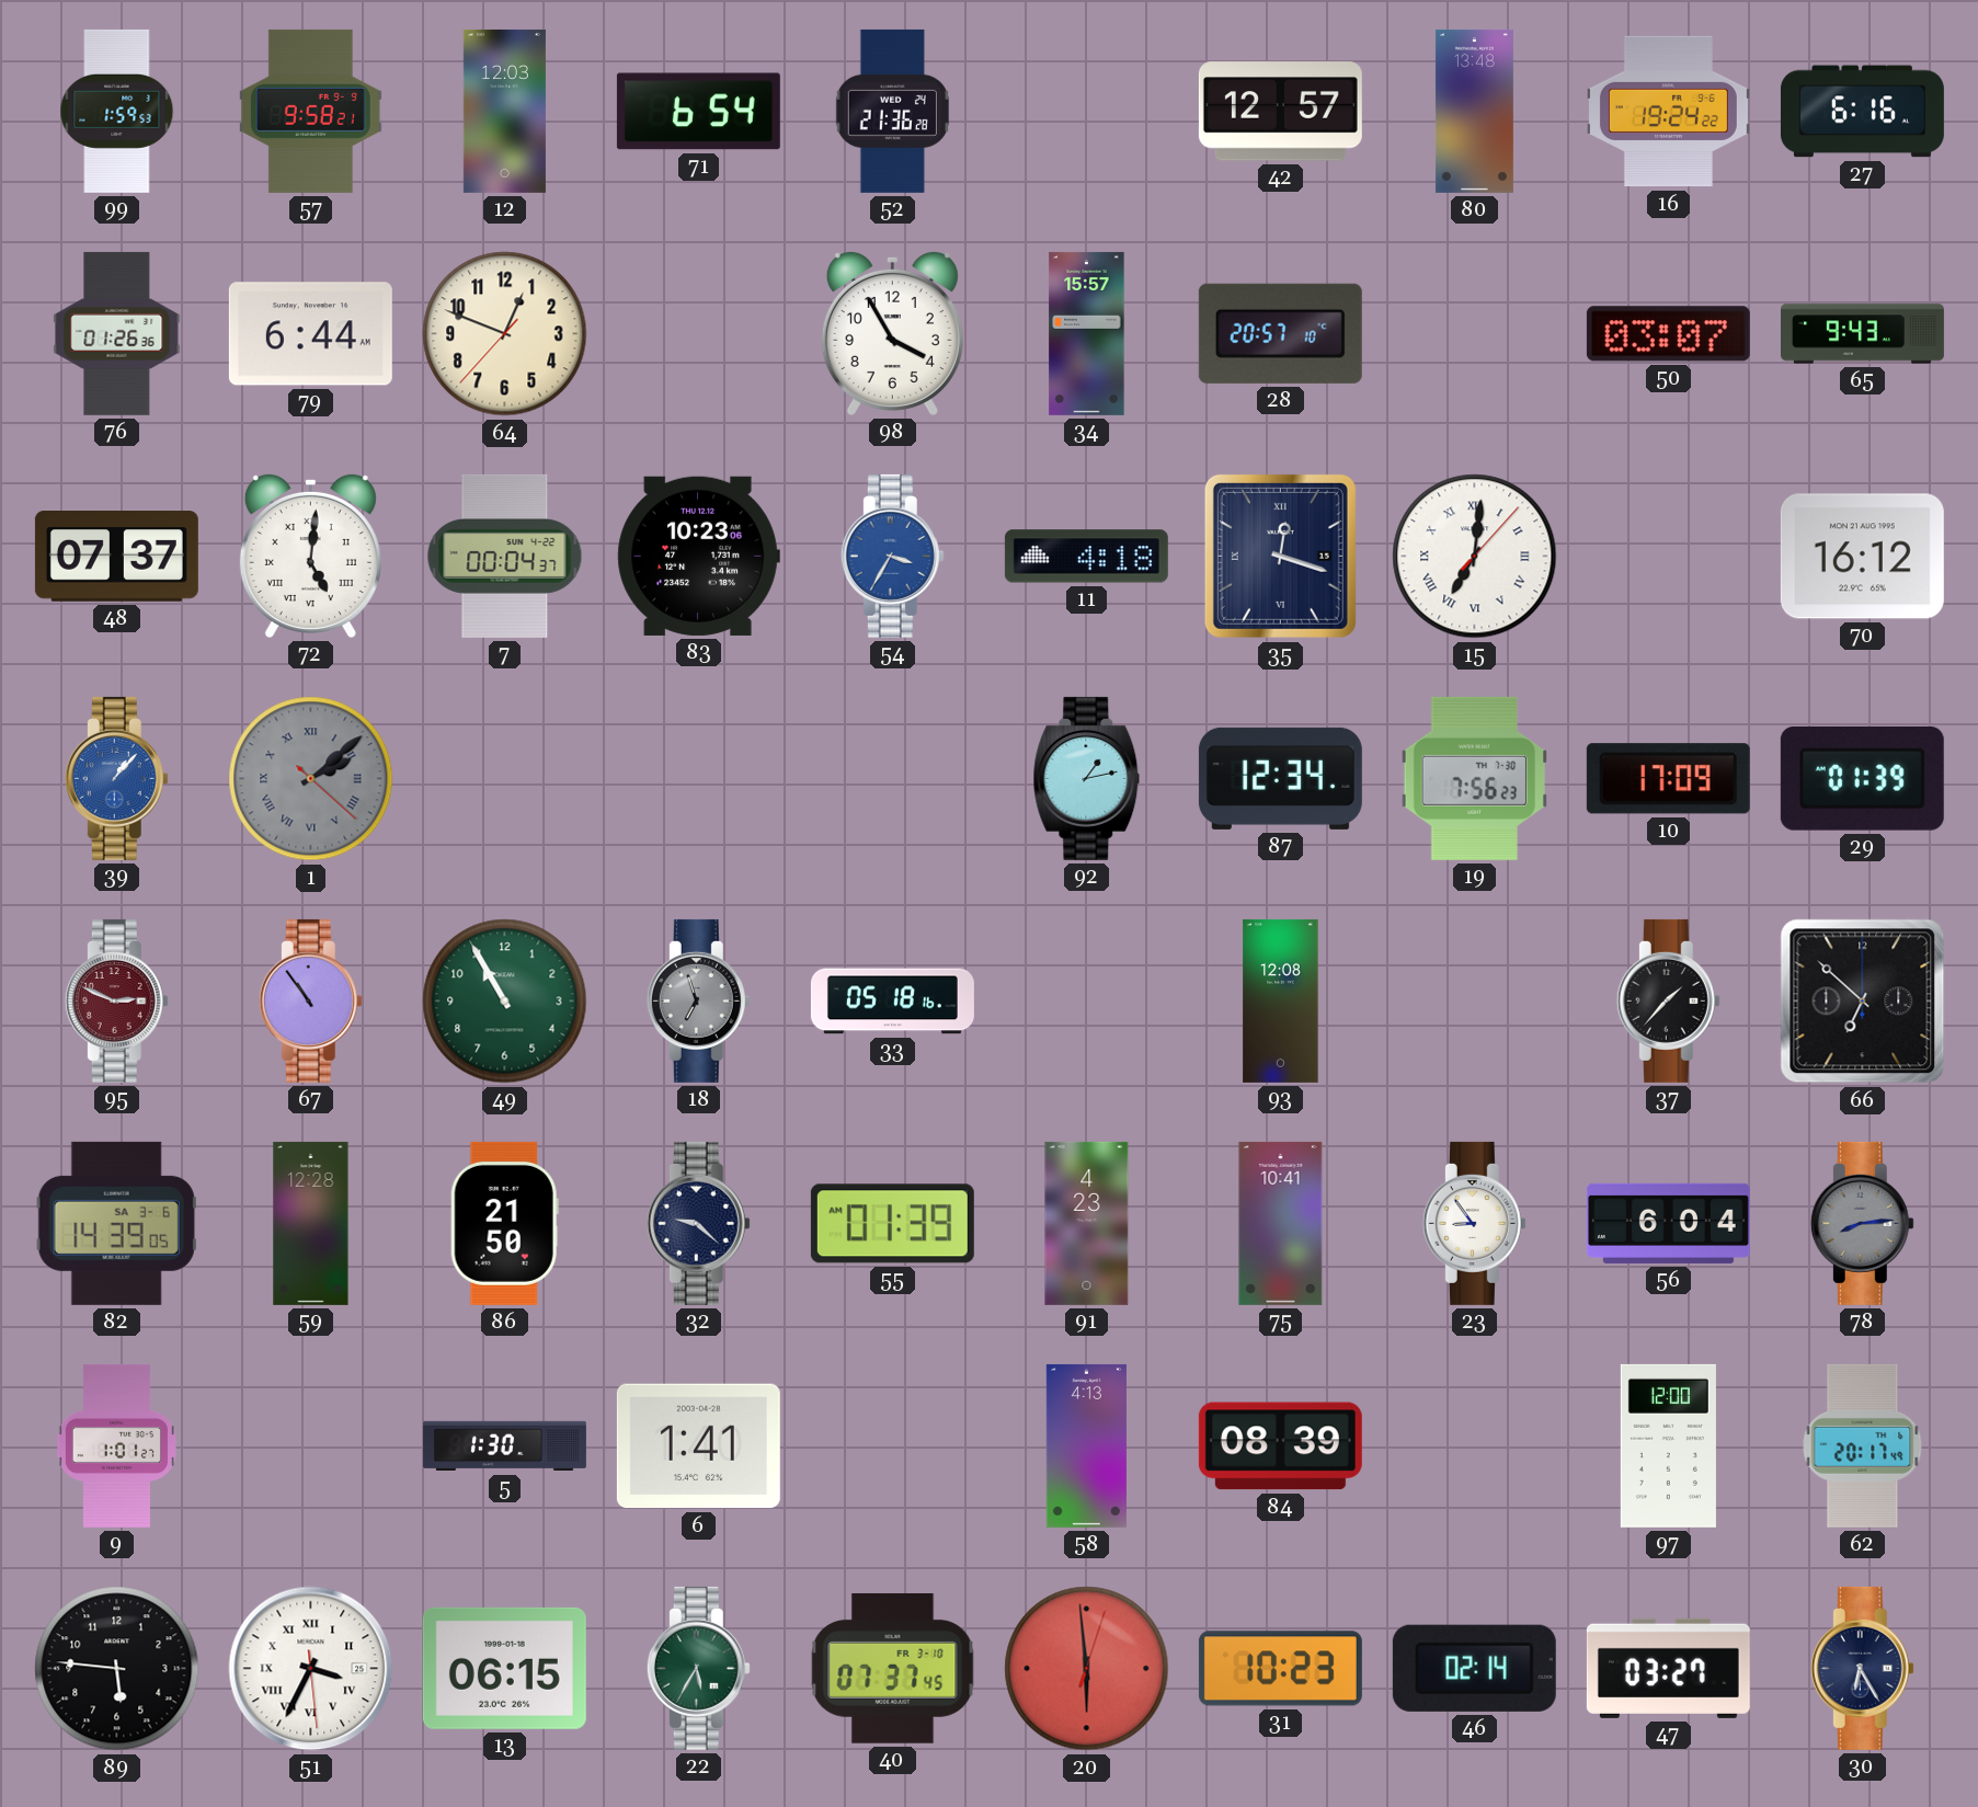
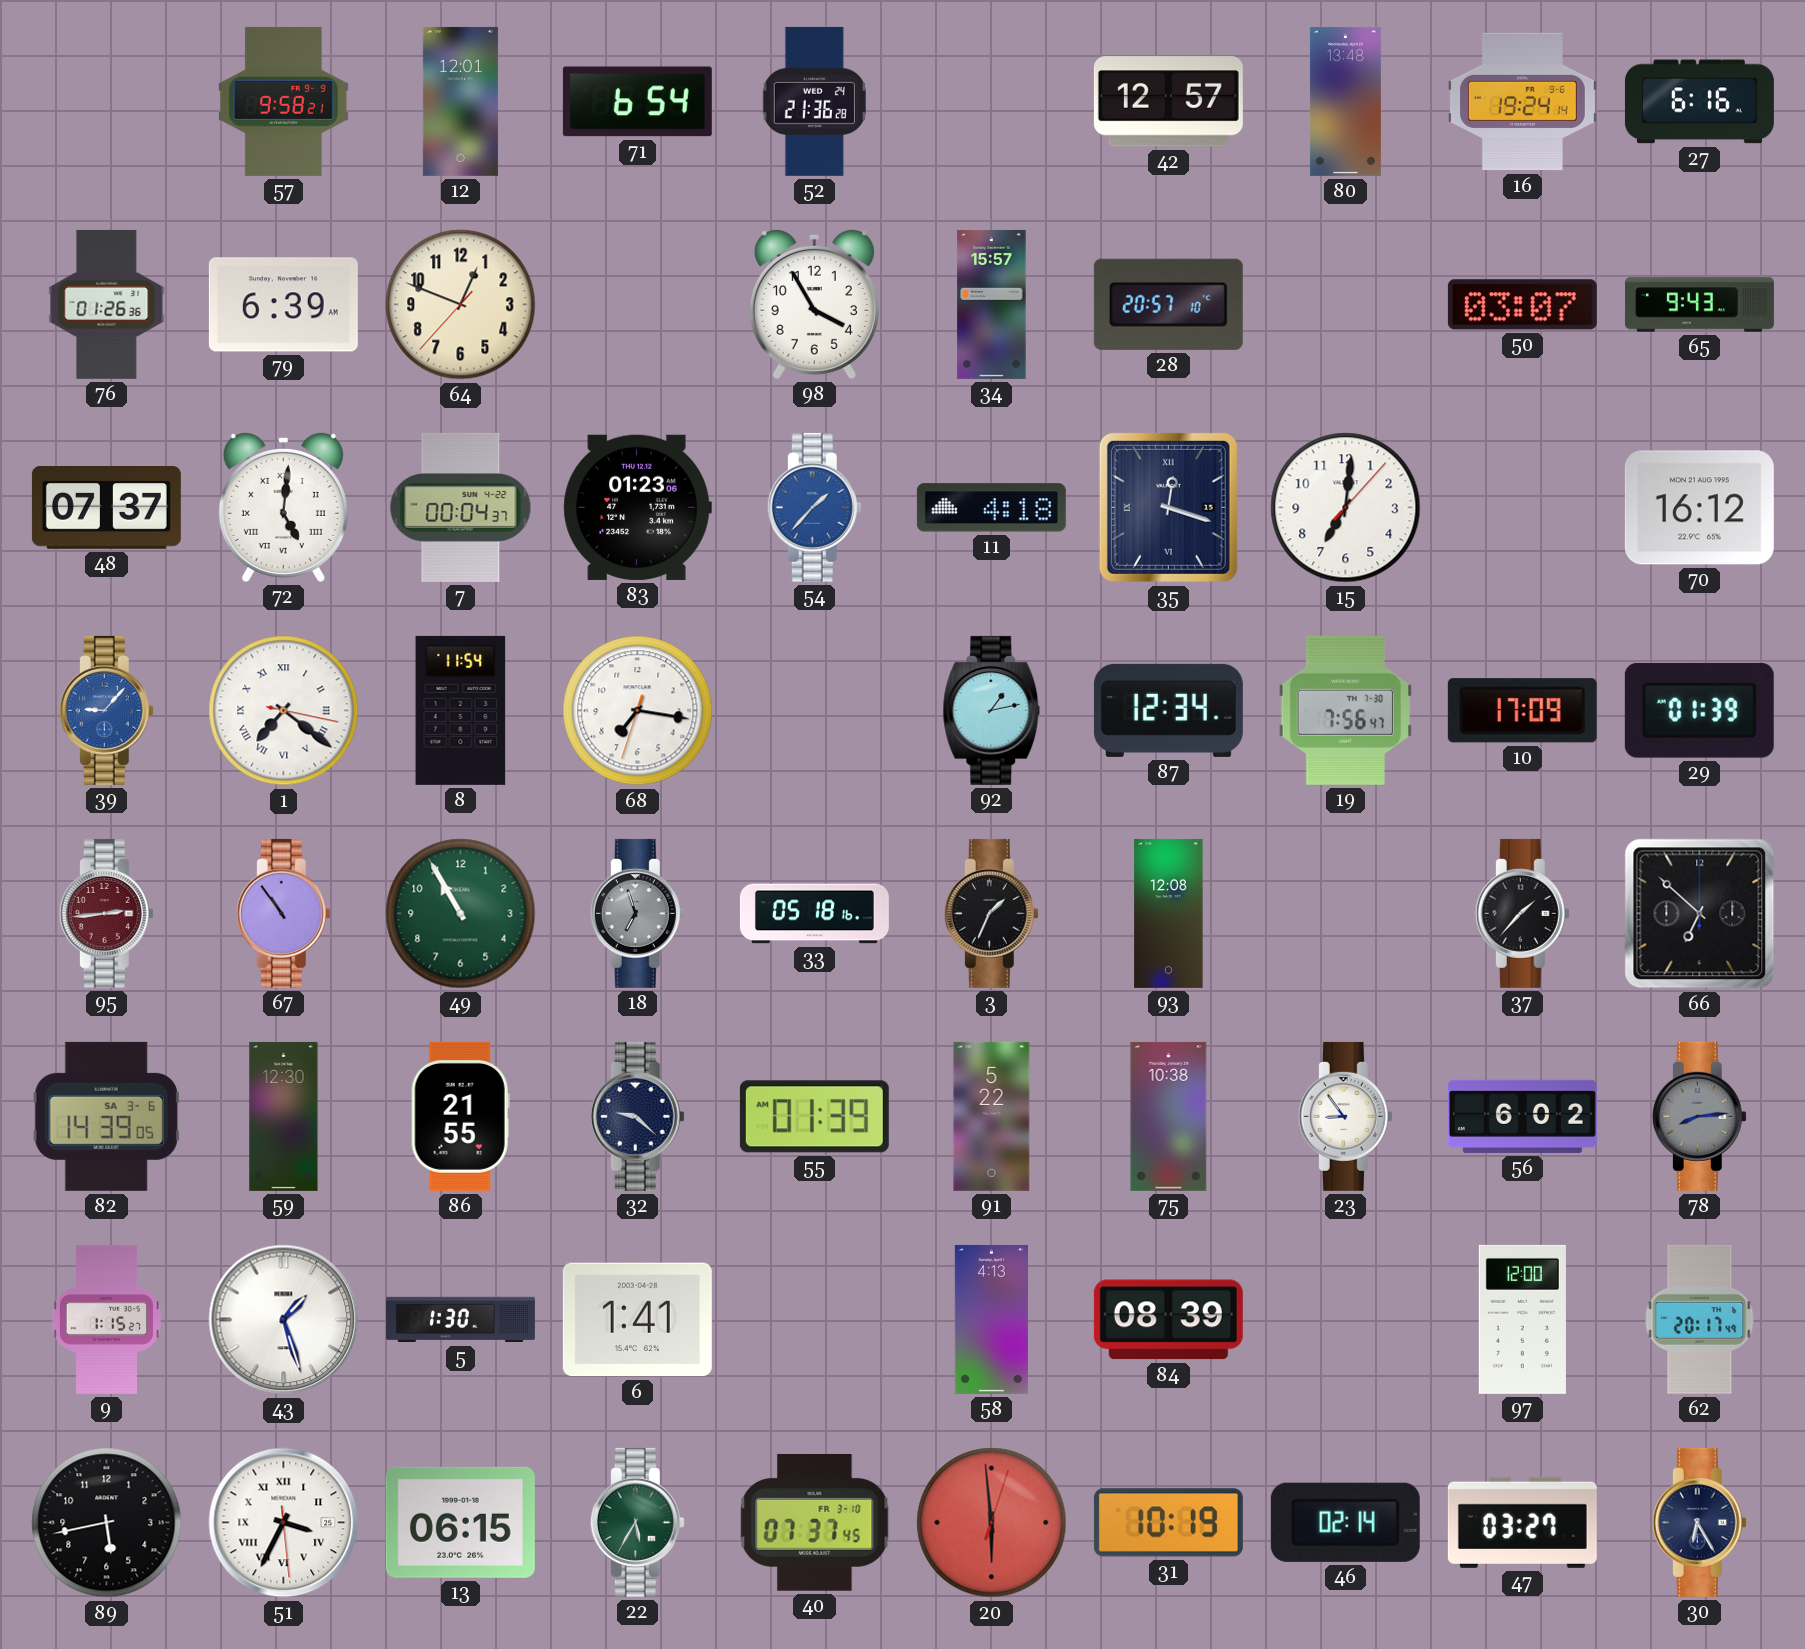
99: 1:59 -> none
12: 12:03 -> 12:01
16: 19:24:22 -> 19:24:14
79: 6:44 -> 6:39
83: 10:23 -> 01:23
54: 3:35 -> 1:37
15 numerals: Roman -> Arabic
39: 1:07 -> 9:07
1: 2:08 -> 7:21
1 dial: grey -> white
8: none -> 11:54
68: none -> 7:16
19: 7:56:23 -> 7:56:47
95: 2:49 -> 2:44
3: none -> 1:34
59: 12:28 -> 12:30
86: 21:50 -> 21:55
91: 4:23 -> 5:22
75: 10:41 -> 10:38
56: 6:04 -> 6:02
9: 1:01 -> 1:15
43: none -> 1:27
89: 5:46 -> 5:43
31: 10:23 -> 10:19
